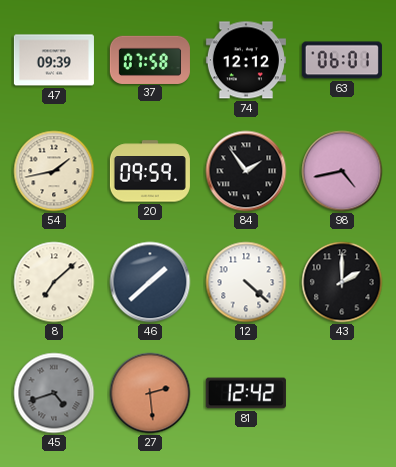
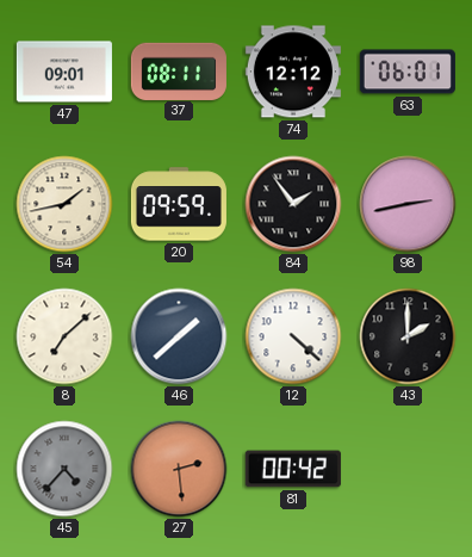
47: 09:39 -> 09:01
37: 07:58 -> 08:11
98: 4:43 -> 2:43
45: 4:42 -> 4:37
81: 12:42 -> 00:42
